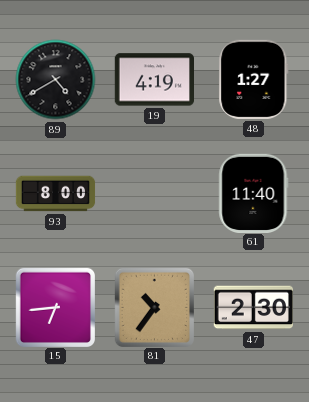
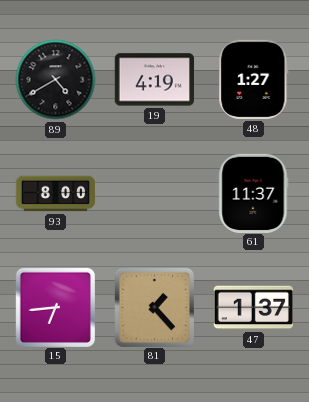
61: 11:40 -> 11:37
81: 10:36 -> 1:23
47: 2:30 -> 1:37
